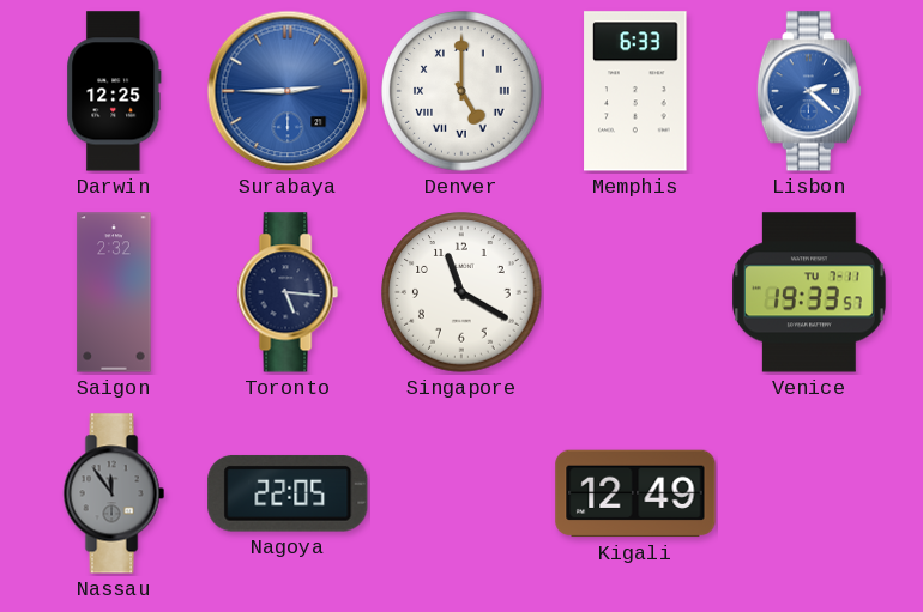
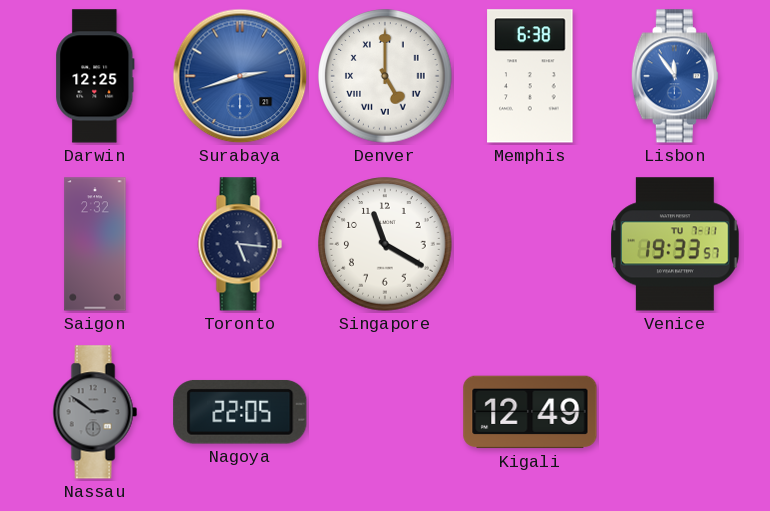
Surabaya: 2:45 -> 2:42
Memphis: 6:33 -> 6:38
Lisbon: 2:22 -> 11:54
Nassau: 11:54 -> 2:51
